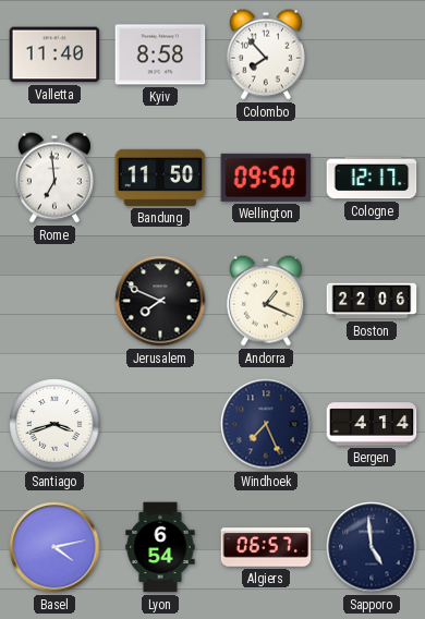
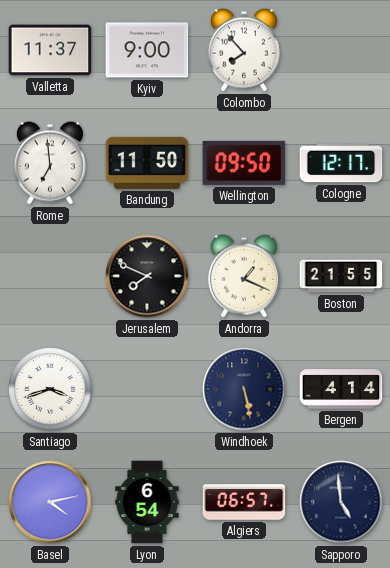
Valletta: 11:40 -> 11:37
Kyiv: 8:58 -> 9:00
Boston: 22:06 -> 21:55
Windhoek: 7:26 -> 5:28
